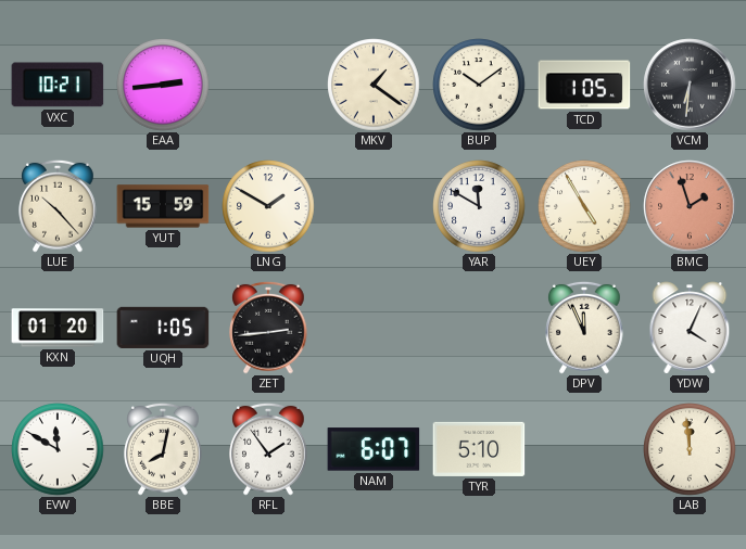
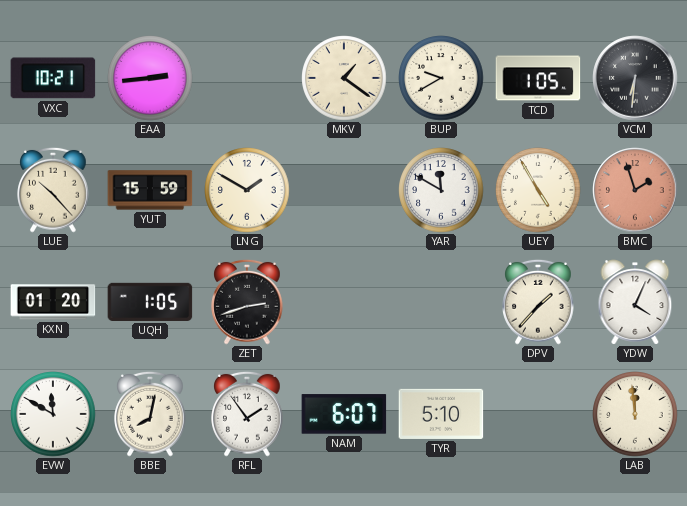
BUP: 10:09 -> 9:40
ZET: 2:44 -> 2:42
DPV: 11:56 -> 1:37
